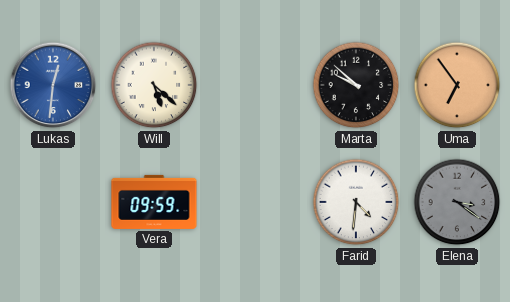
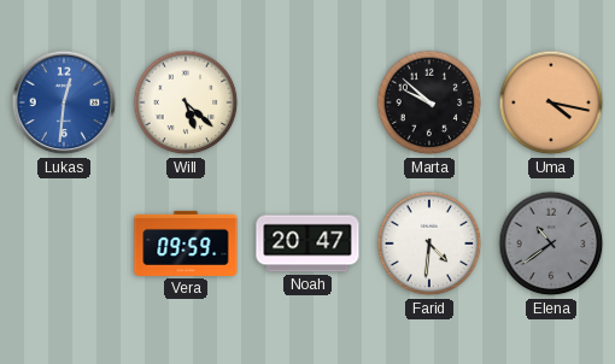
Uma: 6:54 -> 4:17
Noah: none -> 20:47
Elena: 3:21 -> 10:39
